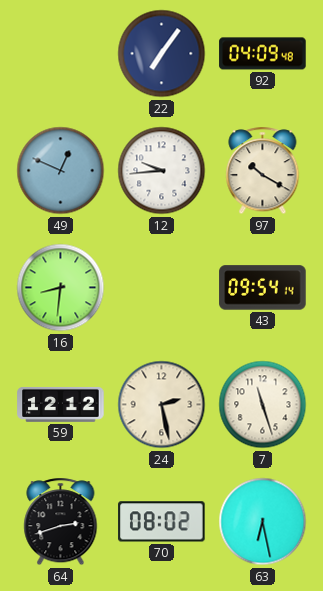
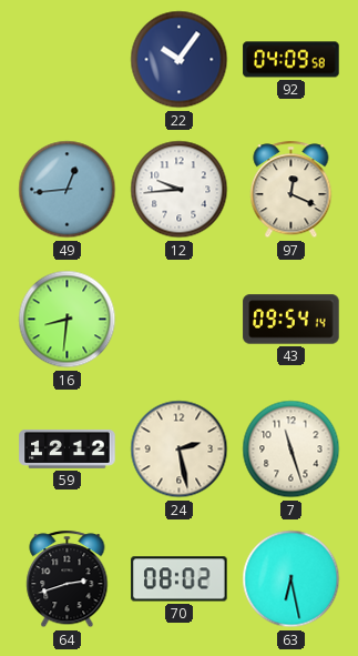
22: 7:06 -> 10:06
92: 04:09:48 -> 04:09:58
49: 12:49 -> 12:44
97: 10:20 -> 12:19
